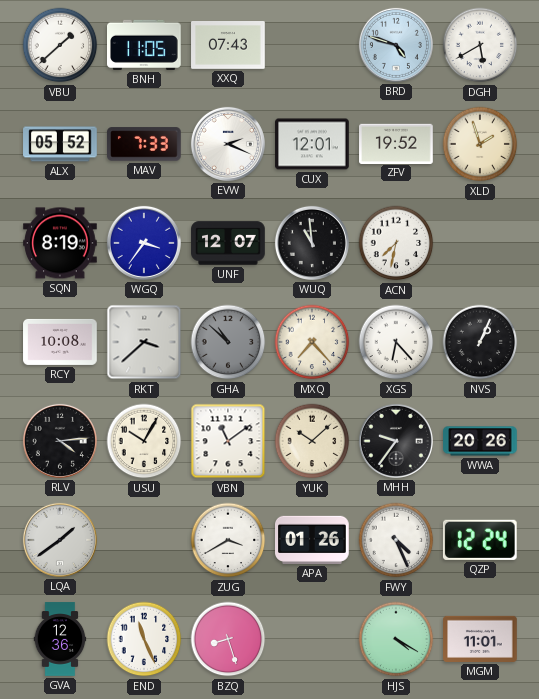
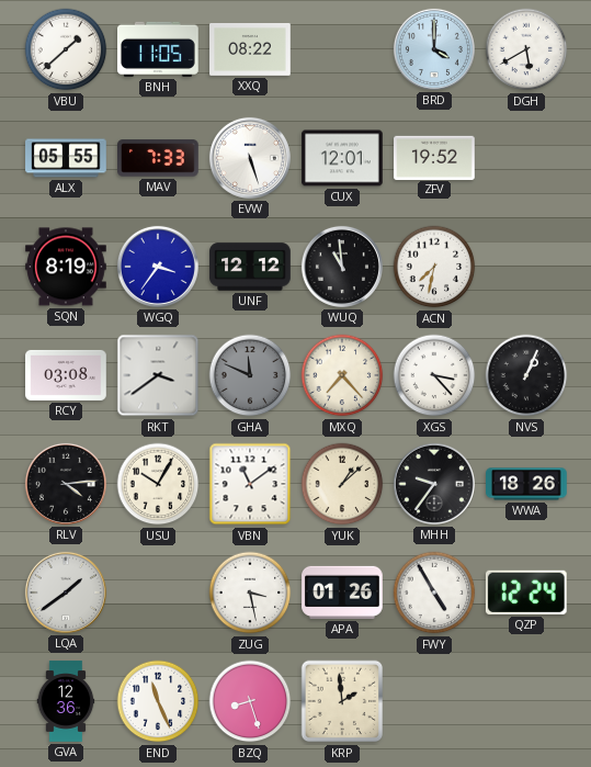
XXQ: 07:43 -> 08:22
BRD: 4:48 -> 4:00
ALX: 05:52 -> 05:55
EVW: 2:19 -> 5:27
XLD: 1:57 -> none
UNF: 12:07 -> 12:12
RCY: 10:08 -> 03:08
RKT: 3:38 -> 3:39
GHA: 10:52 -> 11:49
XGS: 6:23 -> 3:23
YUK: 10:08 -> 1:08
WWA: 20:26 -> 18:26
ZUG: 3:40 -> 3:28
FWY: 4:26 -> 4:55
KRP: none -> 1:59
HJS: 4:20 -> none
MGM: 11:01 -> none
